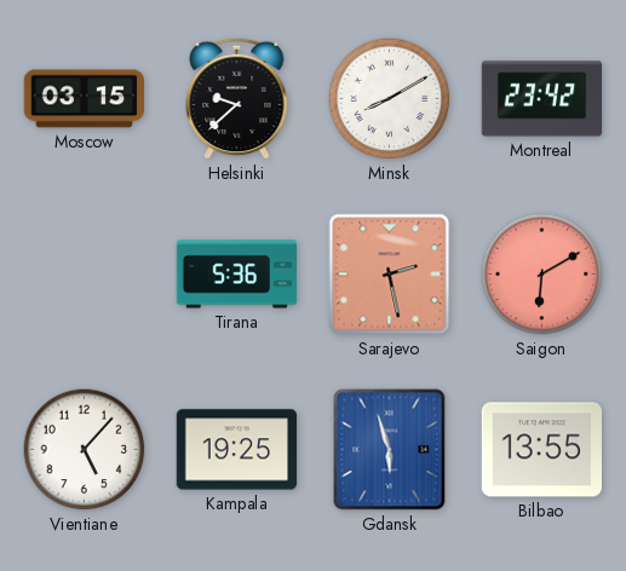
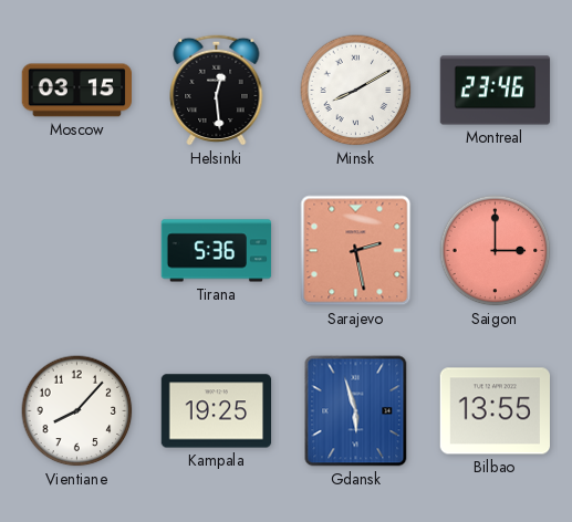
Helsinki: 9:38 -> 12:29
Montreal: 23:42 -> 23:46
Saigon: 6:10 -> 3:00
Vientiane: 5:07 -> 8:07
